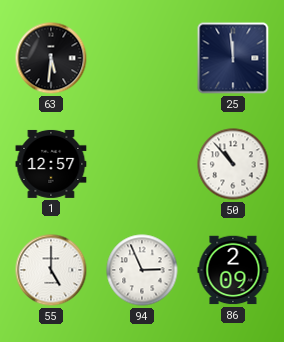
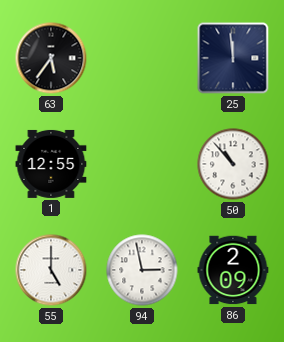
63: 5:31 -> 5:36
1: 12:57 -> 12:55
94: 2:56 -> 2:58
